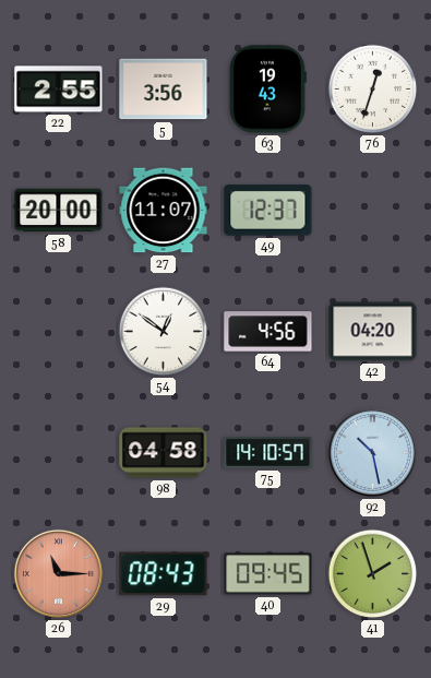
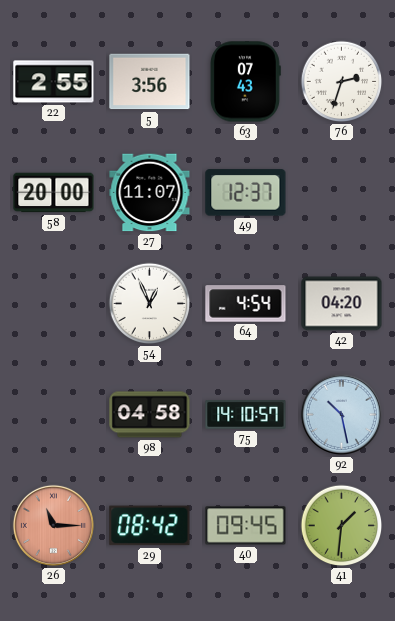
63: 19:43 -> 07:43
76: 12:33 -> 2:33
54: 12:51 -> 12:56
64: 4:56 -> 4:54
29: 08:43 -> 08:42
41: 1:57 -> 1:31
